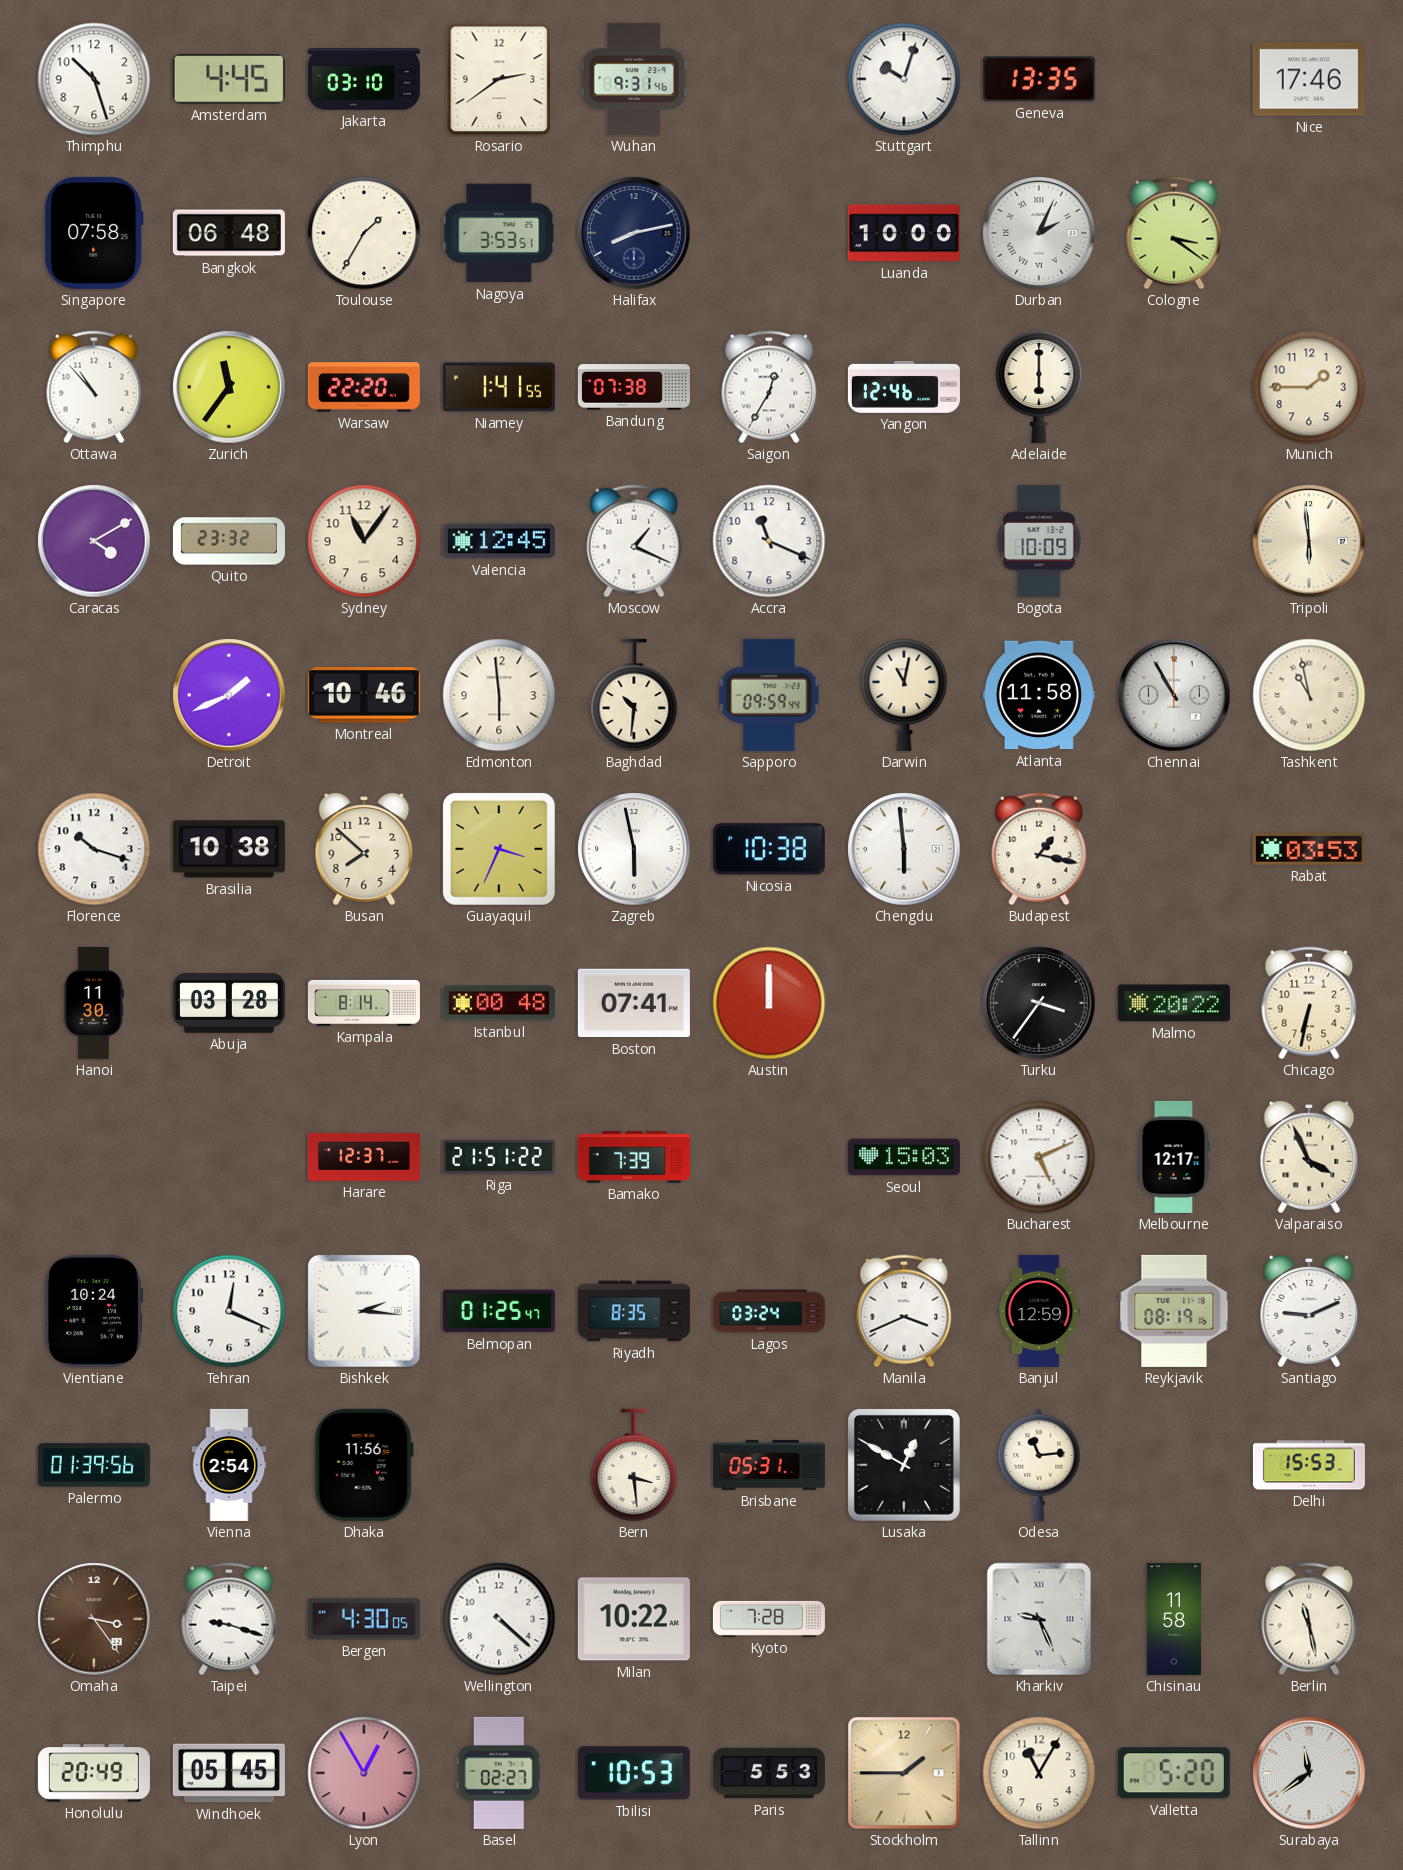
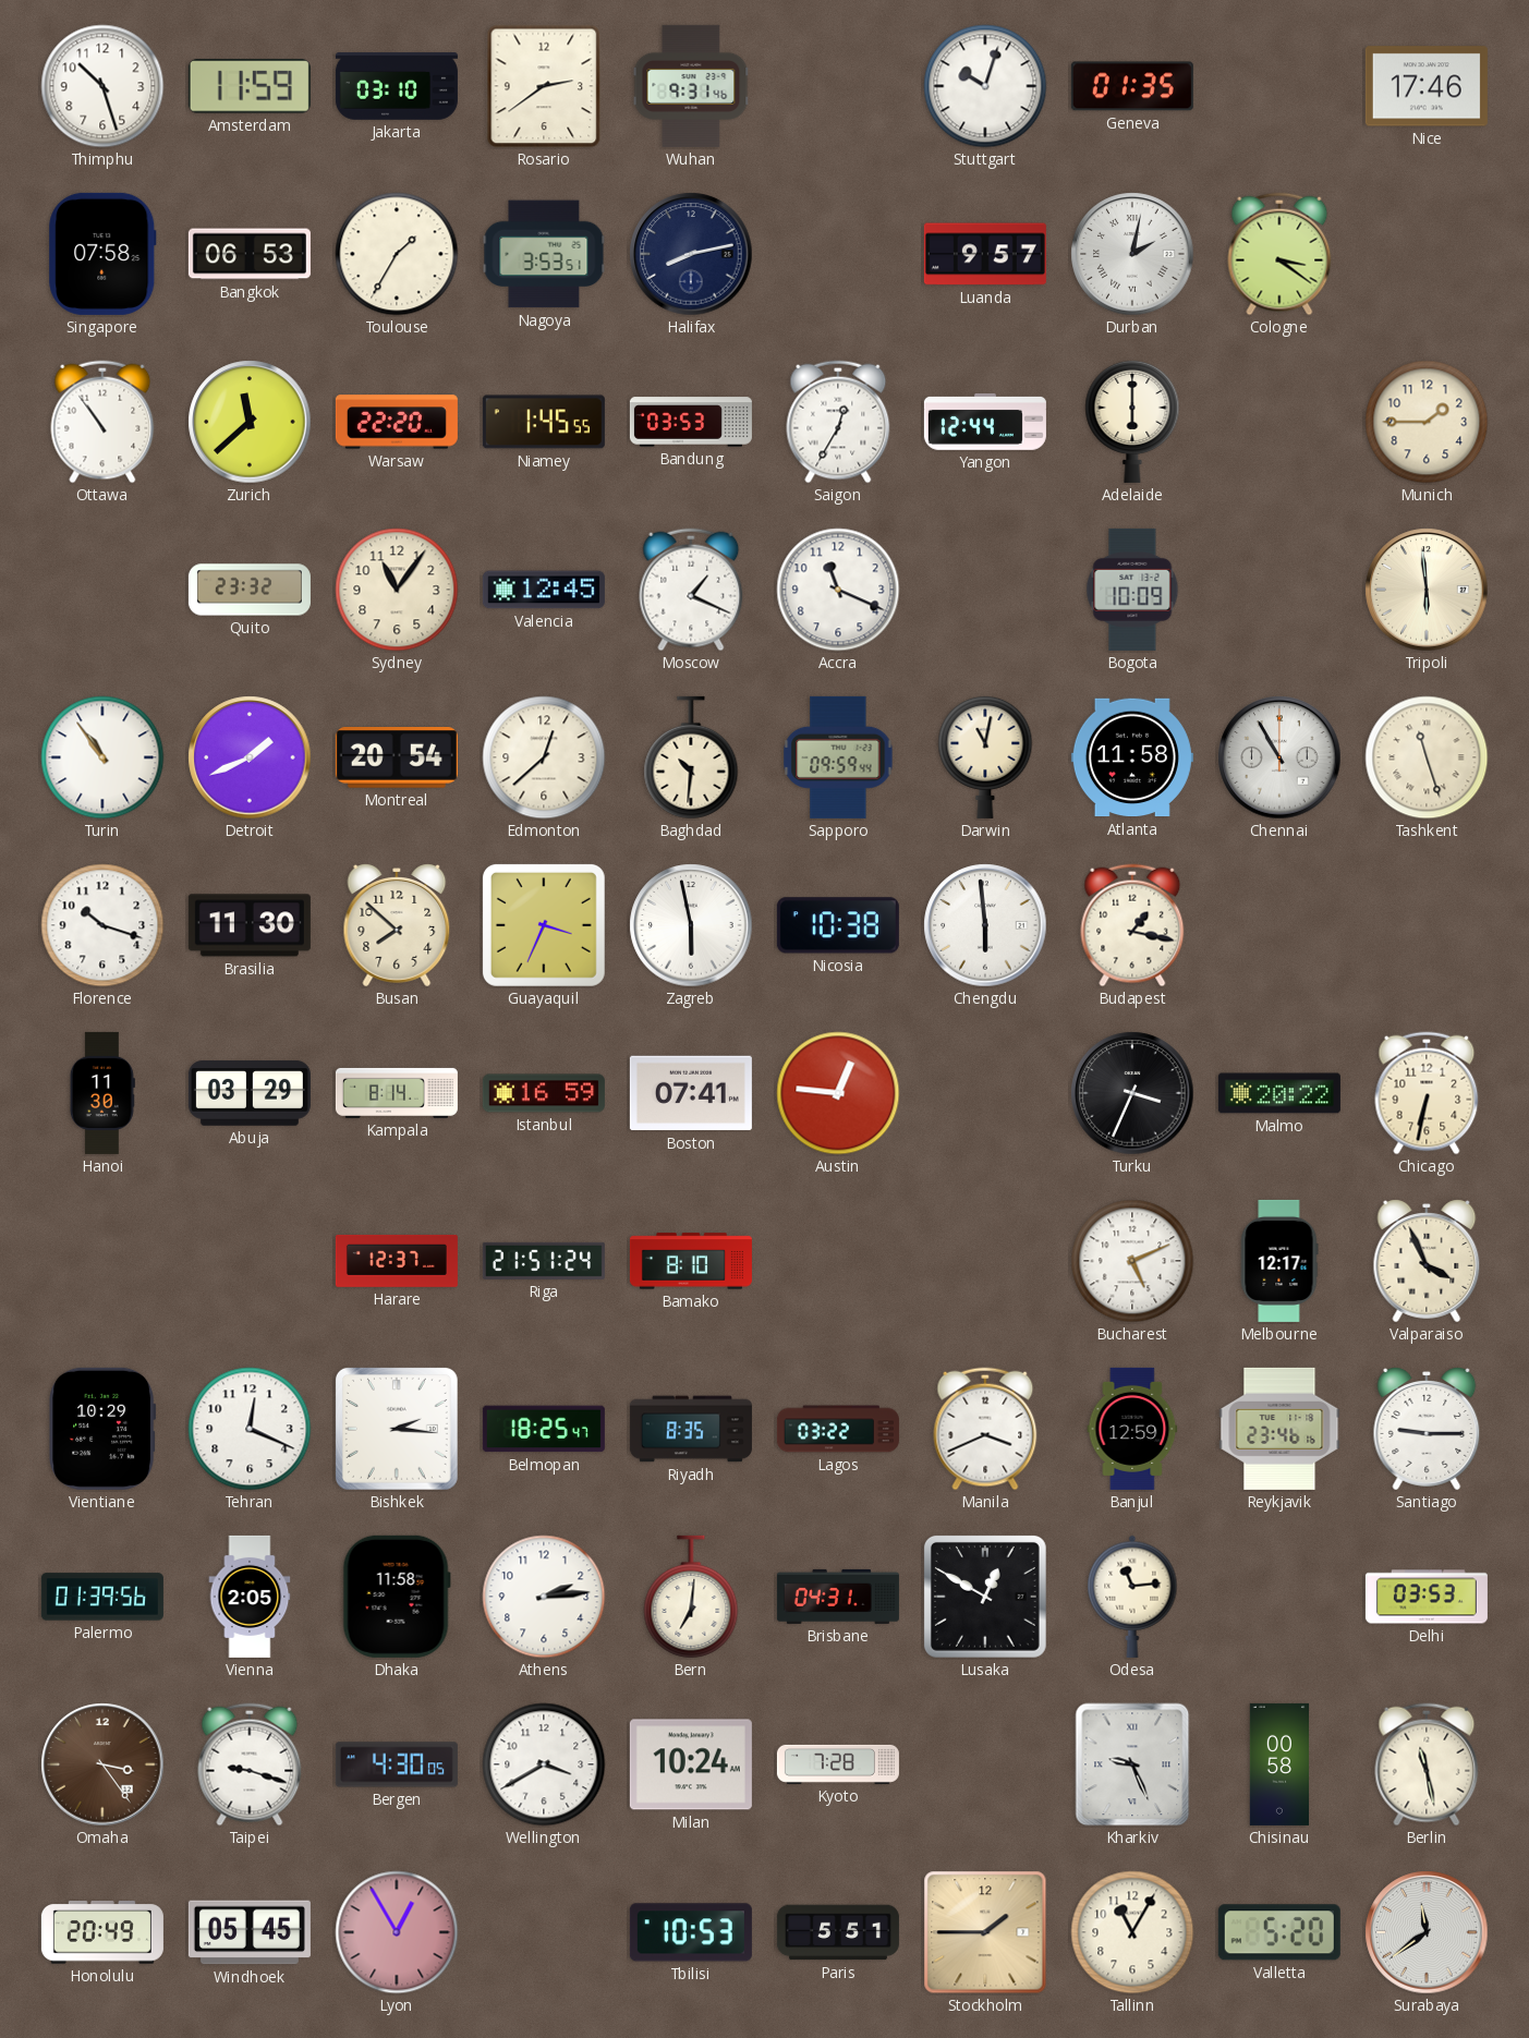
Amsterdam: 4:45 -> 11:59
Geneva: 13:35 -> 01:35
Bangkok: 06:48 -> 06:53
Luanda: 10:00 -> 9:57
Durban: 2:04 -> 2:02
Ottawa: 10:53 -> 10:54
Zurich: 11:36 -> 11:38
Niamey: 1:41 -> 1:45
Bandung: 07:38 -> 03:53
Yangon: 12:46 -> 12:44
Caracas: 4:10 -> none
Turin: none -> 10:54
Montreal: 10:46 -> 20:54
Edmonton: 5:59 -> 12:38
Tashkent: 10:58 -> 11:27
Brasilia: 10:38 -> 11:30
Rabat: 03:53 -> none
Abuja: 03:28 -> 03:29
Istanbul: 00:48 -> 16:59
Austin: 12:00 -> 12:46
Turku: 3:36 -> 3:34
Riga: 21:51:22 -> 21:51:24
Bamako: 7:39 -> 8:10
Seoul: 15:03 -> none
Vientiane: 10:24 -> 10:29
Belmopan: 01:25 -> 18:25
Lagos: 03:24 -> 03:22
Reykjavik: 08:19 -> 23:46
Santiago: 9:11 -> 9:15
Vienna: 2:54 -> 2:05
Dhaka: 11:56 -> 11:58
Athens: none -> 2:14
Bern: 3:29 -> 7:01
Brisbane: 05:31 -> 04:31
Delhi: 15:53 -> 03:53
Wellington: 4:22 -> 3:40
Milan: 10:22 -> 10:24
Chisinau: 11:58 -> 00:58
Basel: 02:27 -> none
Paris: 5:53 -> 5:51
